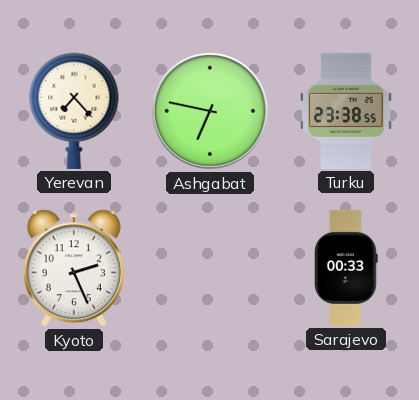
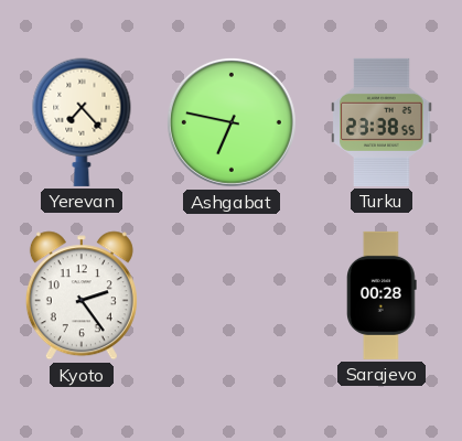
Kyoto: 2:26 -> 2:24
Sarajevo: 00:33 -> 00:28
